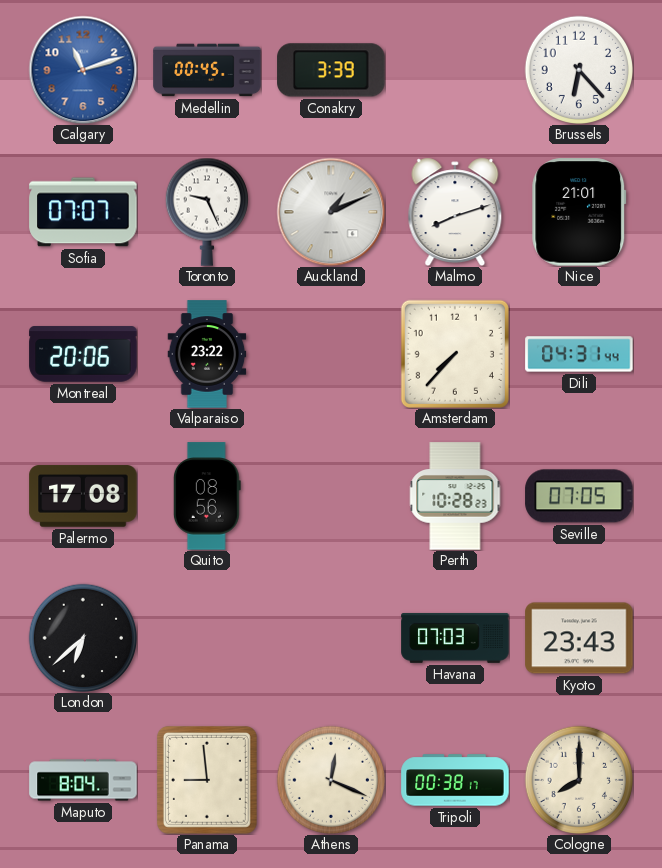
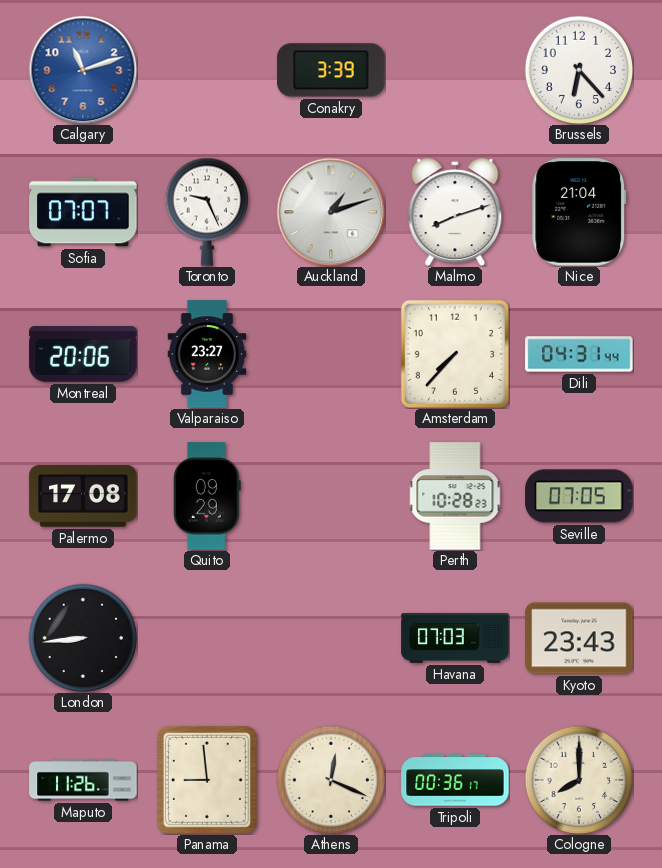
Medellin: 00:45 -> none
Auckland: 1:11 -> 1:12
Nice: 21:01 -> 21:04
Valparaiso: 23:22 -> 23:27
Quito: 08:56 -> 09:29
London: 6:38 -> 8:44
Maputo: 8:04 -> 11:26
Tripoli: 00:38 -> 00:36
